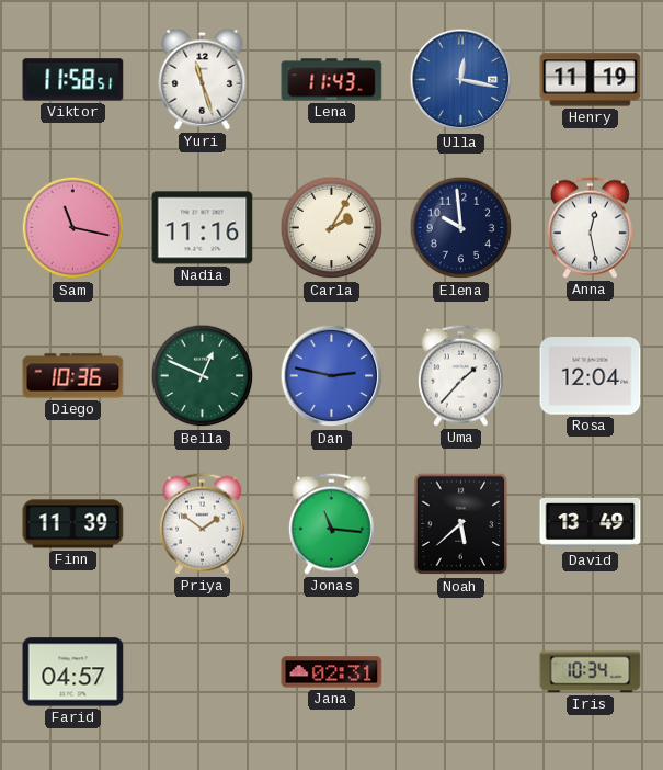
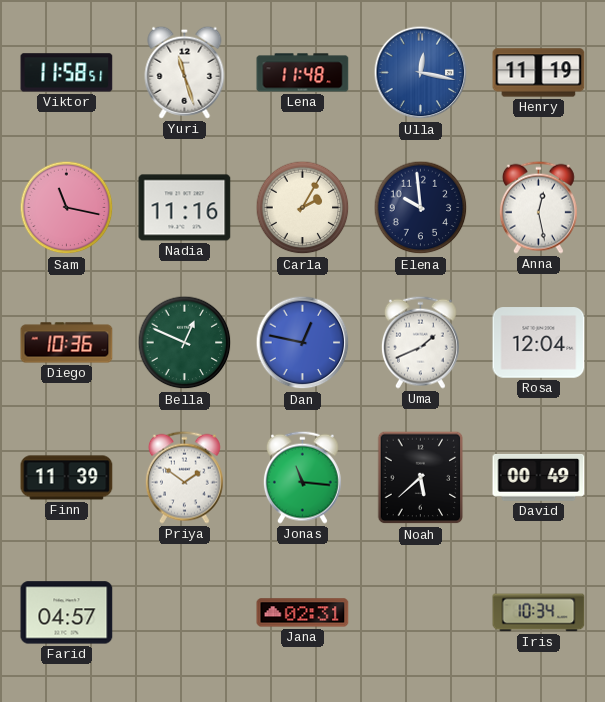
Lena: 11:43 -> 11:48
Dan: 2:47 -> 12:47
Uma: 1:37 -> 1:41
David: 13:49 -> 00:49
